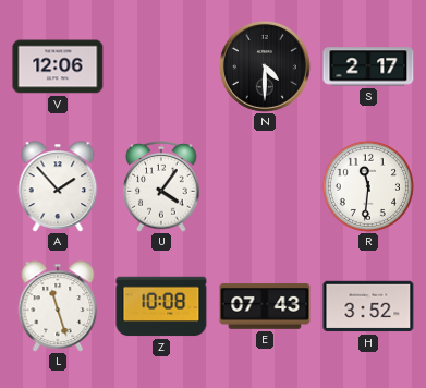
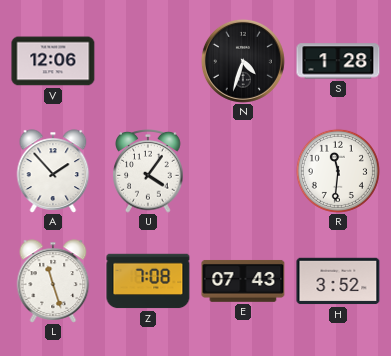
N: 4:30 -> 4:33
S: 2:17 -> 1:28
Z: 10:08 -> 7:08
